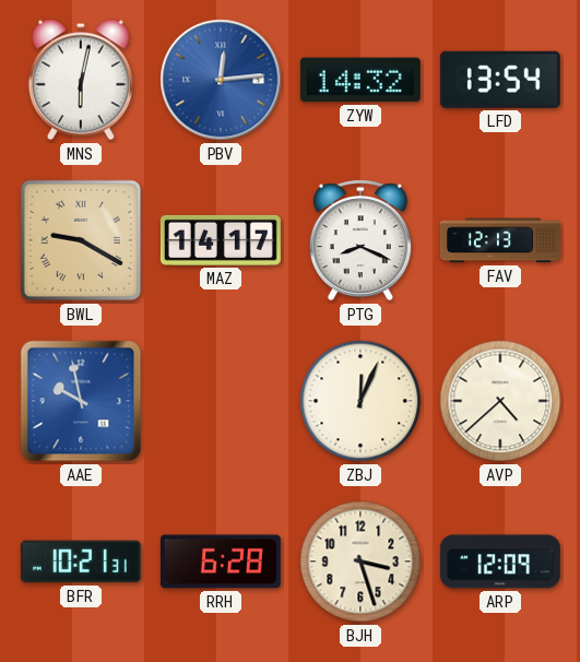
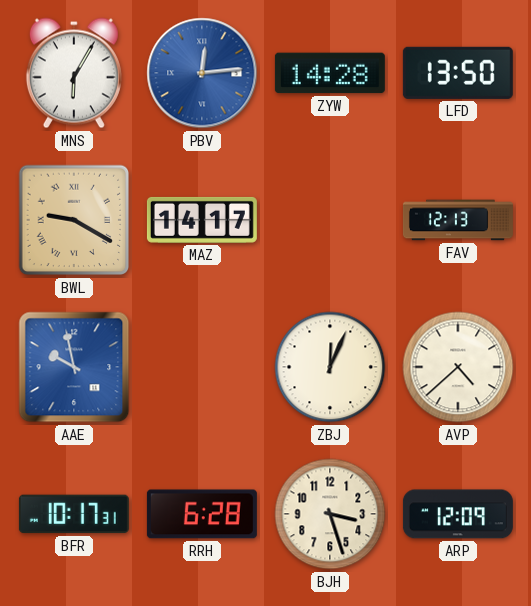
MNS: 6:02 -> 6:05
ZYW: 14:32 -> 14:28
LFD: 13:54 -> 13:50
PTG: 8:19 -> none
BFR: 10:21 -> 10:17
